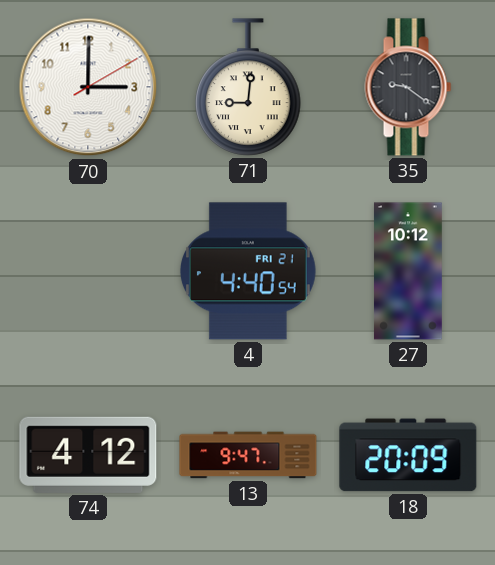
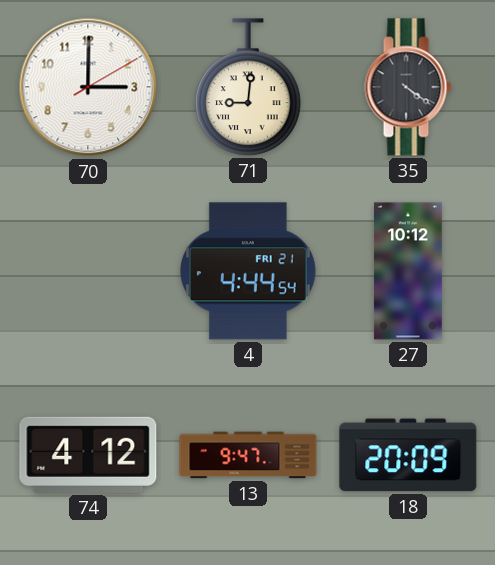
35: 9:21 -> 4:21
4: 4:40 -> 4:44
